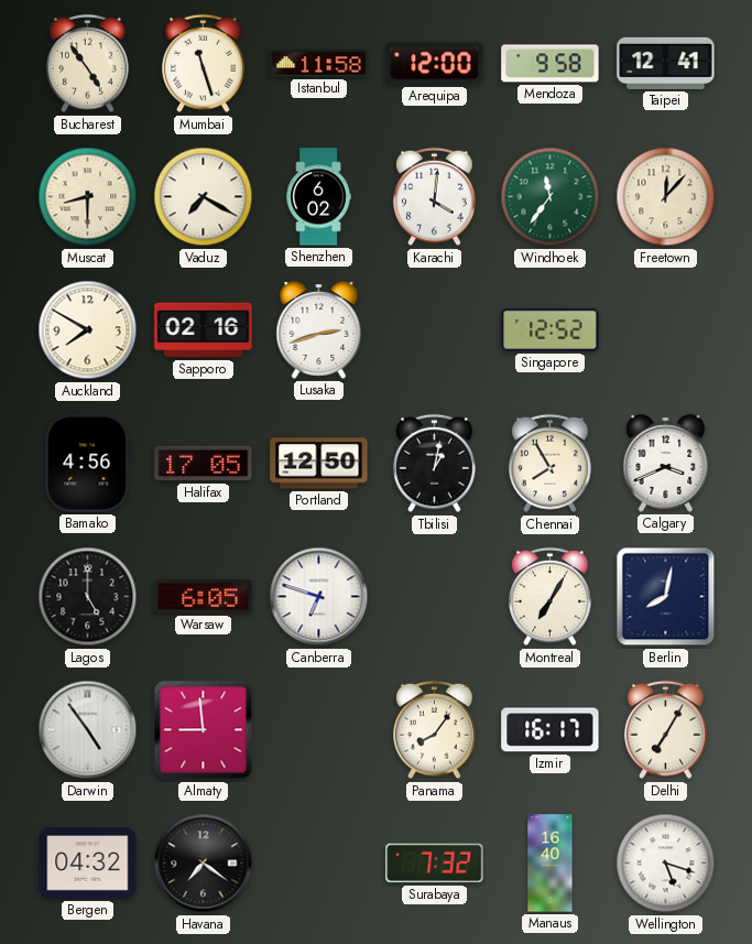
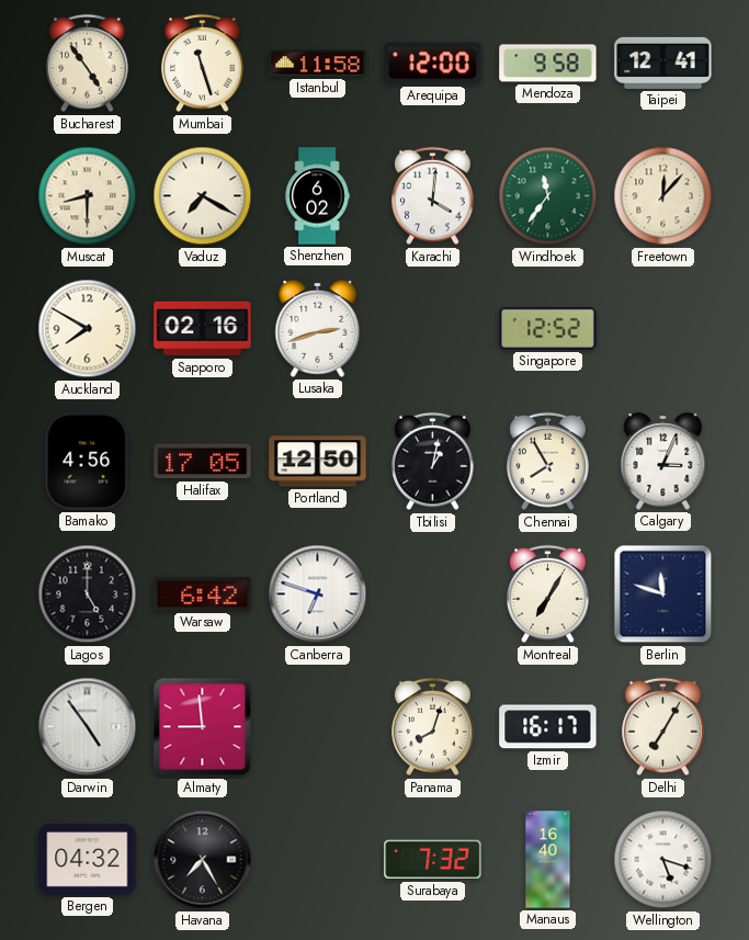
Calgary: 3:41 -> 3:04
Warsaw: 6:05 -> 6:42
Berlin: 8:02 -> 11:48
Panama: 8:06 -> 8:03
Havana: 7:21 -> 7:25
